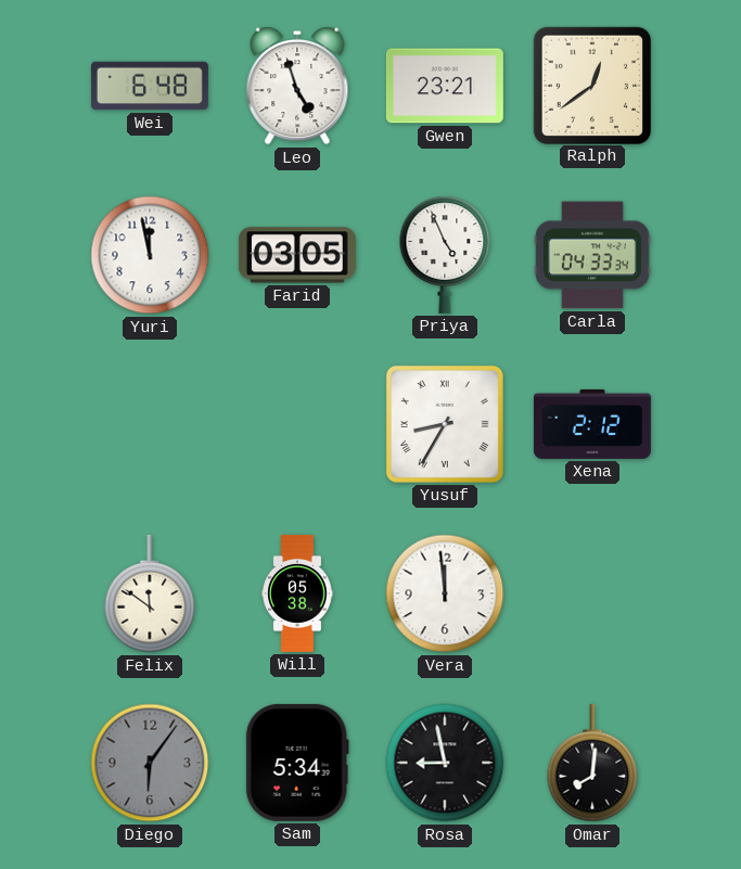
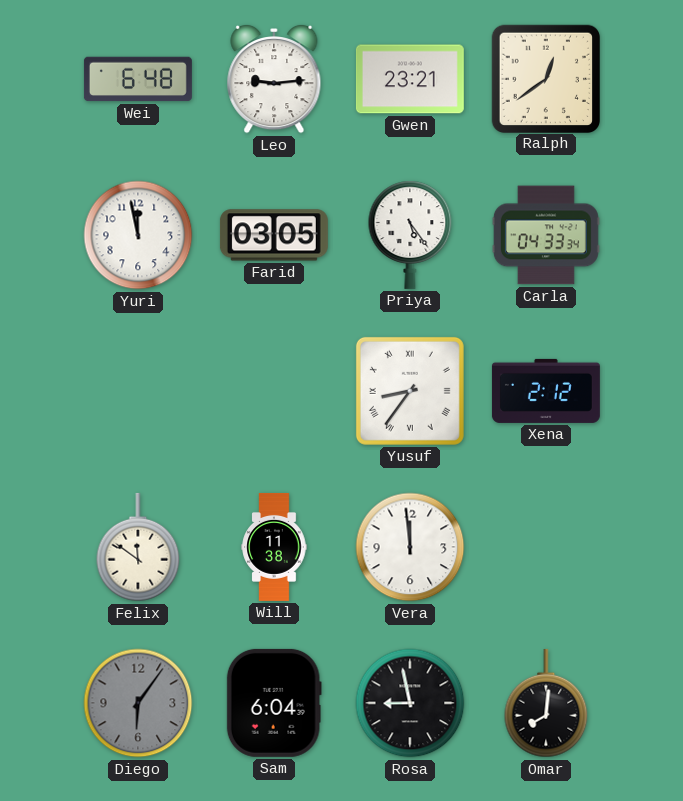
Leo: 4:57 -> 9:14
Priya: 4:56 -> 5:24
Yusuf: 8:35 -> 8:36
Will: 05:38 -> 11:38
Sam: 5:34 -> 6:04
